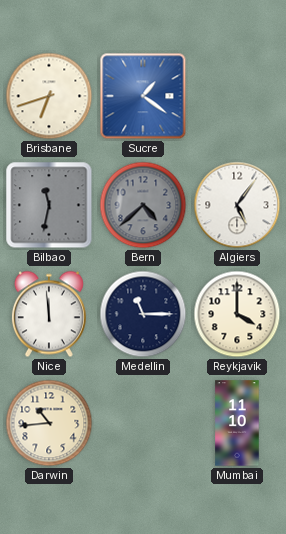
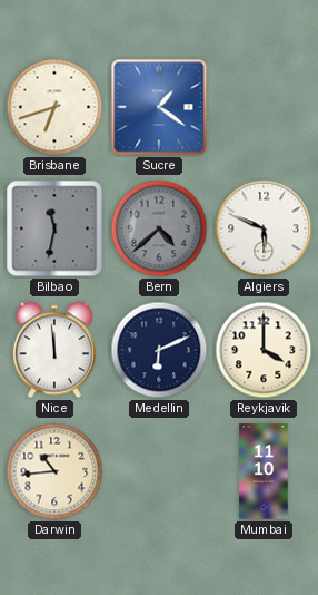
Algiers: 5:06 -> 5:49
Medellin: 11:15 -> 6:11
